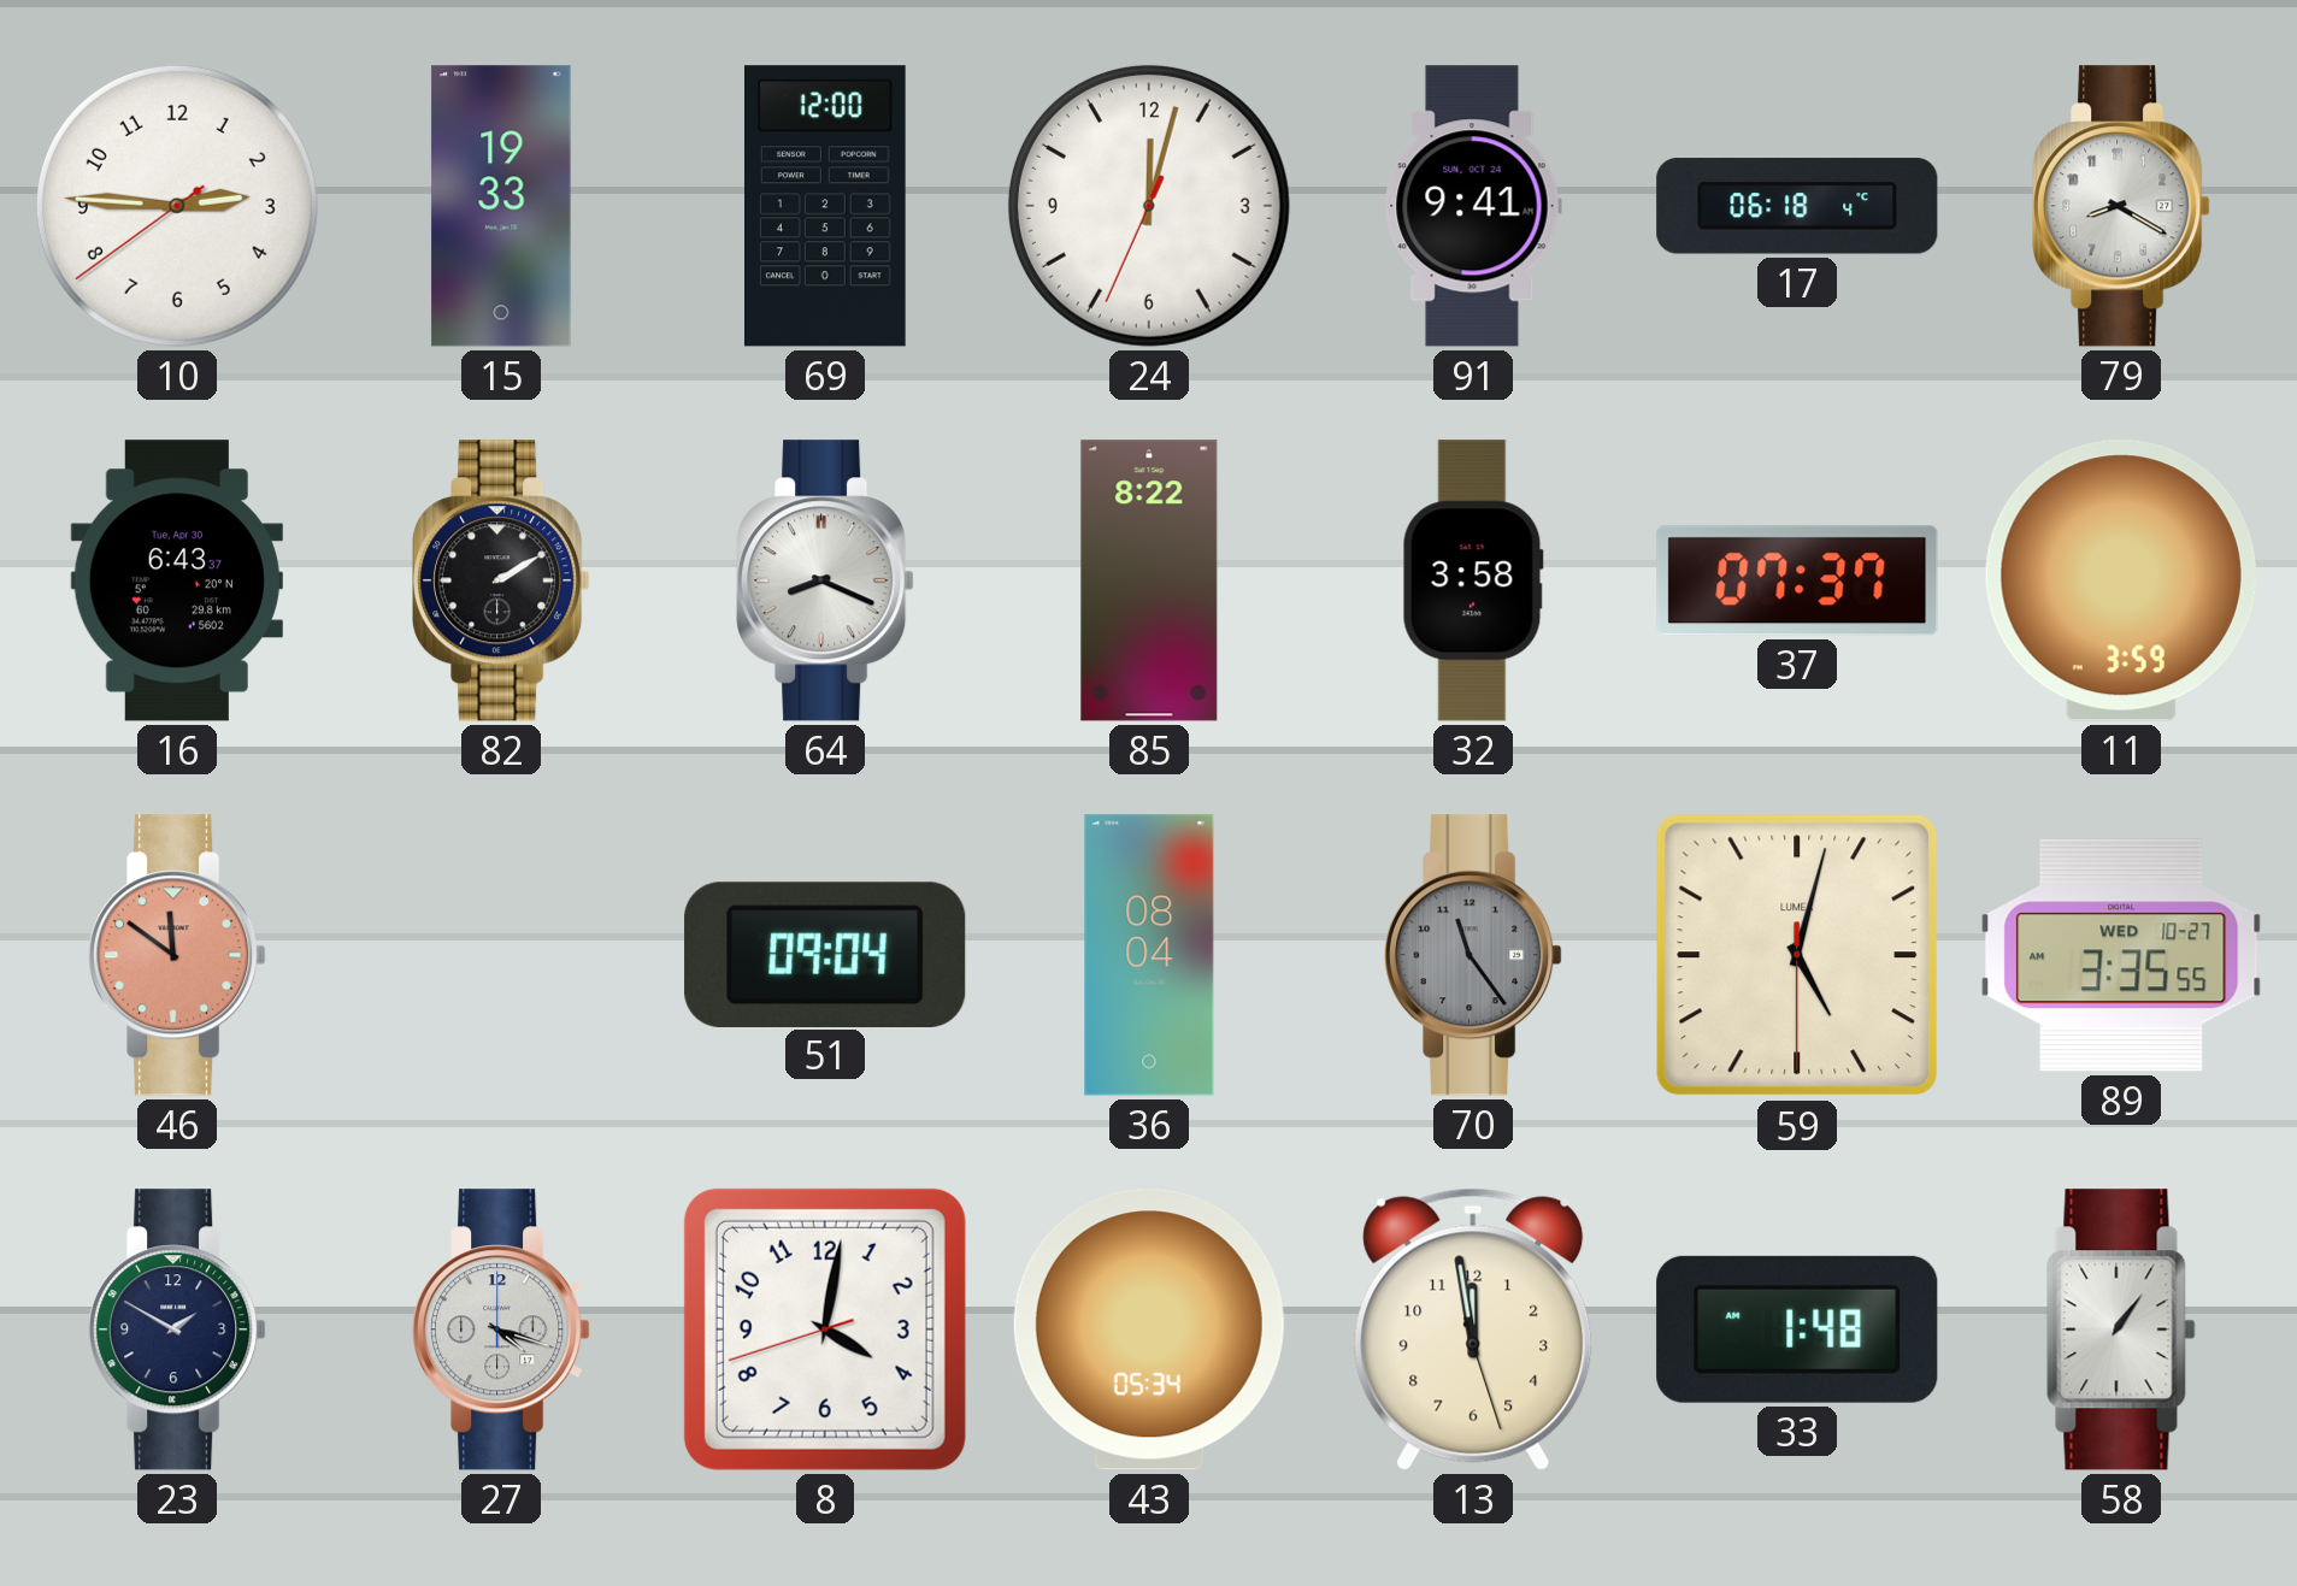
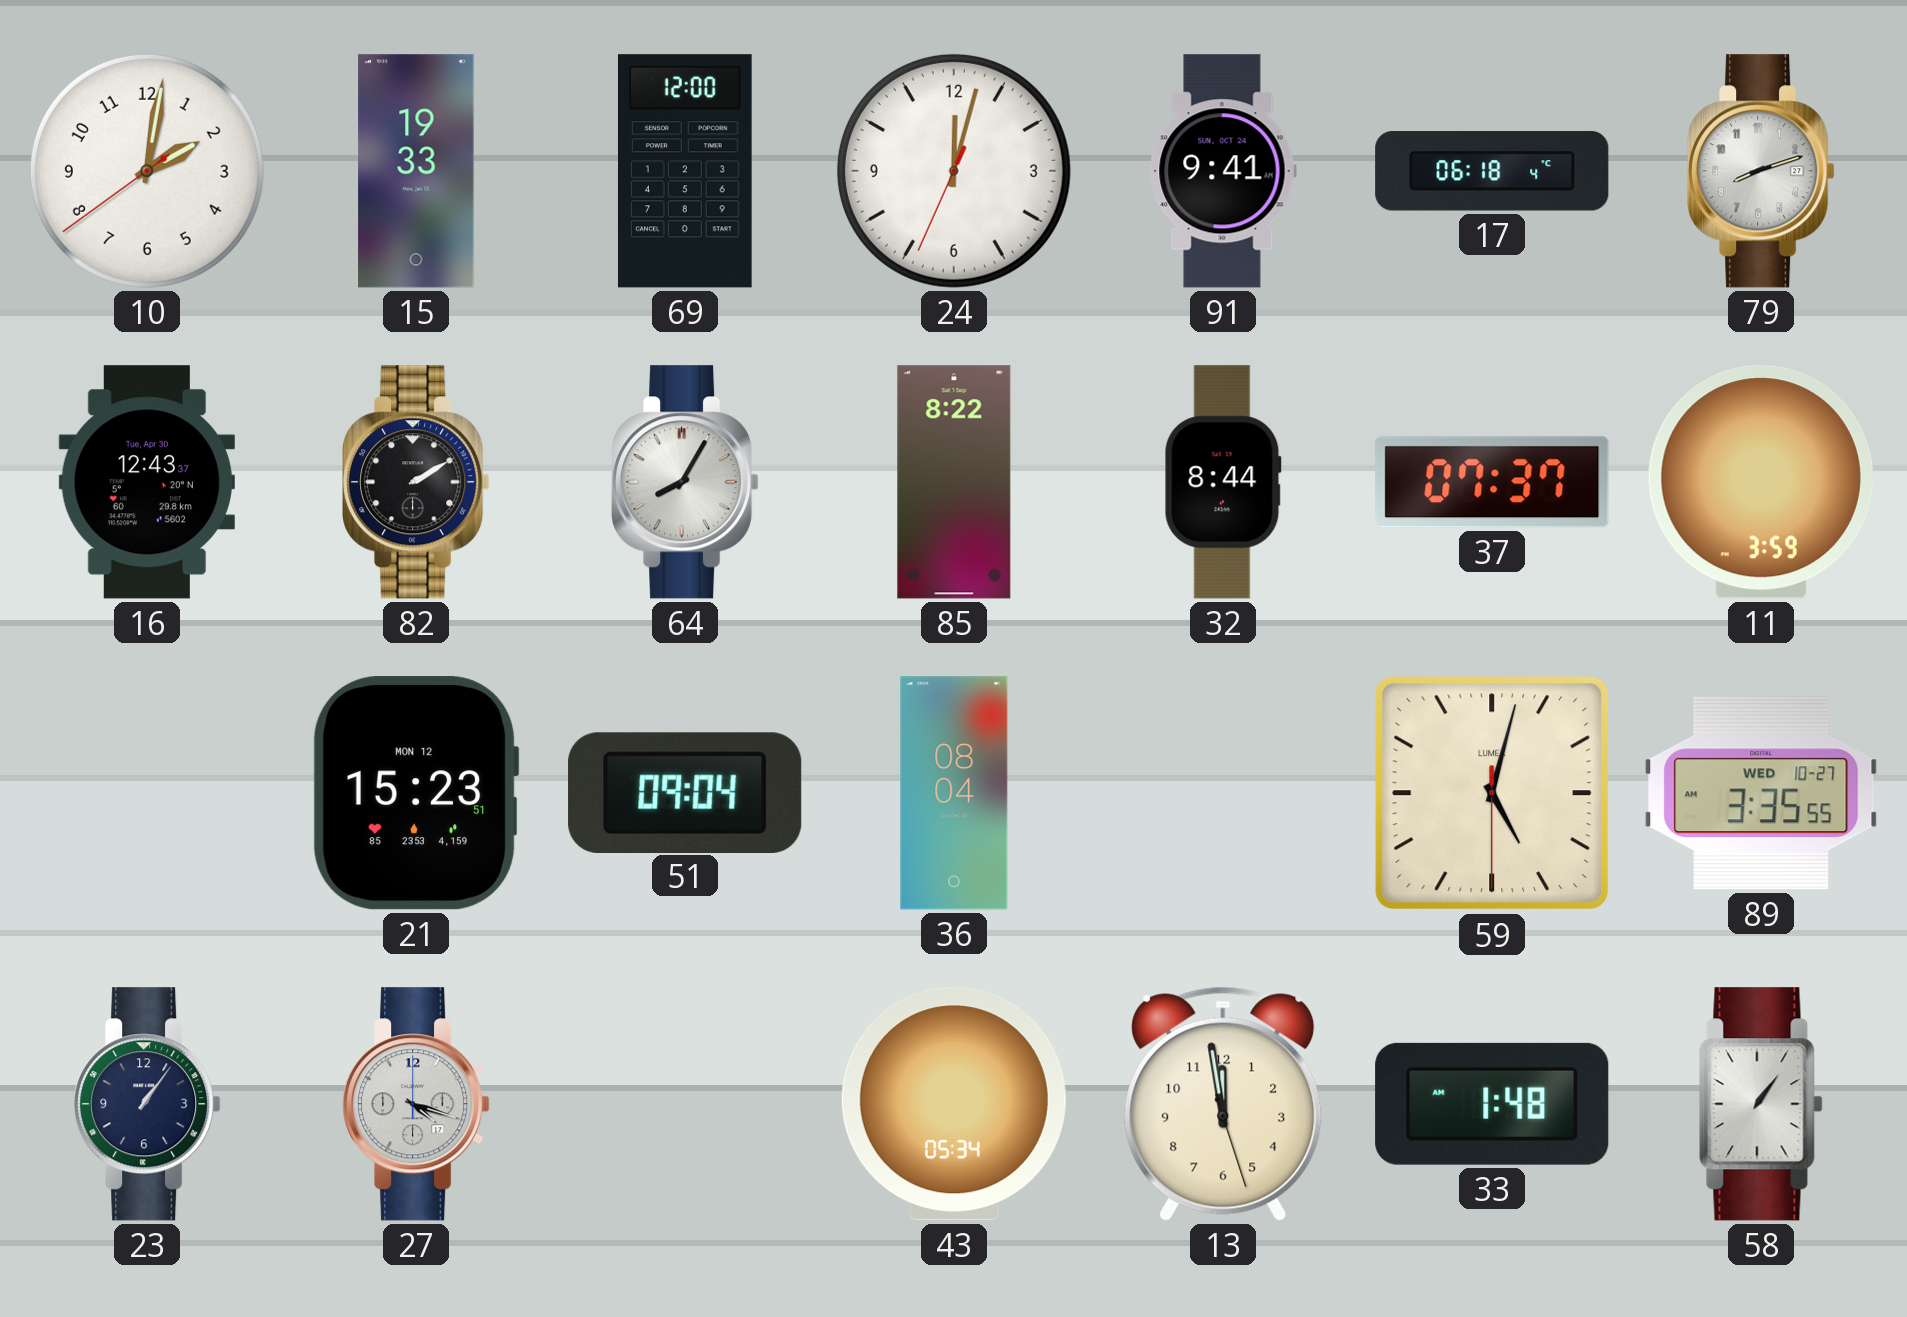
10: 2:45 -> 2:01
79: 8:20 -> 8:12
16: 6:43 -> 12:43
64: 8:19 -> 8:05
32: 3:58 -> 8:44
46: 11:51 -> none
21: none -> 15:23
70: 11:24 -> none
23: 1:50 -> 1:06
8: 4:01 -> none
